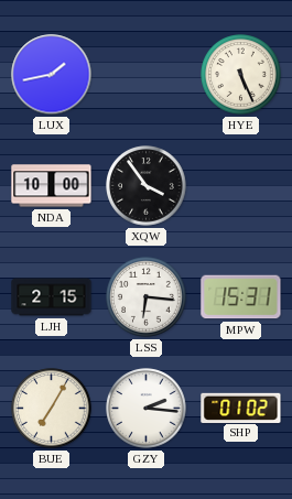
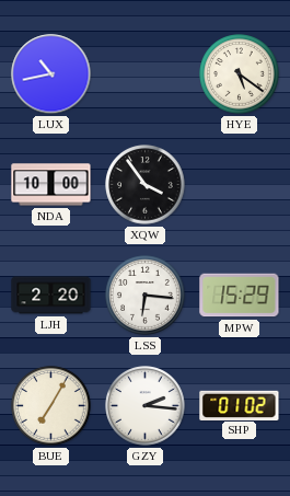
LUX: 1:43 -> 10:43
HYE: 5:26 -> 5:21
LJH: 2:15 -> 2:20
MPW: 15:31 -> 15:29
